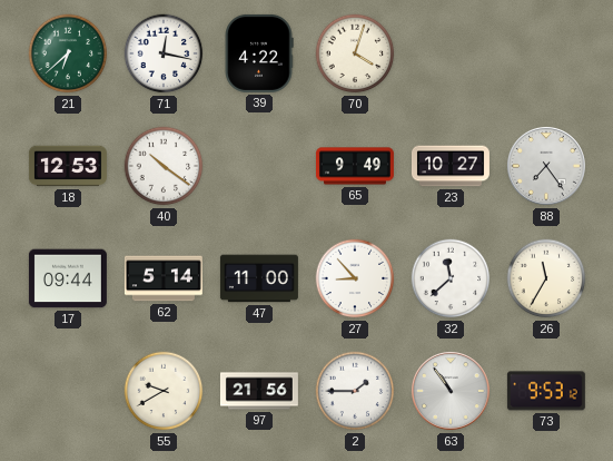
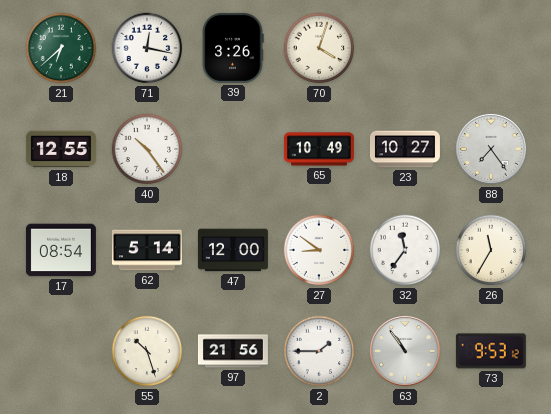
39: 4:22 -> 3:26
18: 12:53 -> 12:55
40: 10:21 -> 10:24
65: 9:49 -> 10:49
17: 09:44 -> 08:54
47: 11:00 -> 12:00
27: 8:53 -> 8:51
32: 11:38 -> 11:36
55: 9:40 -> 10:27
